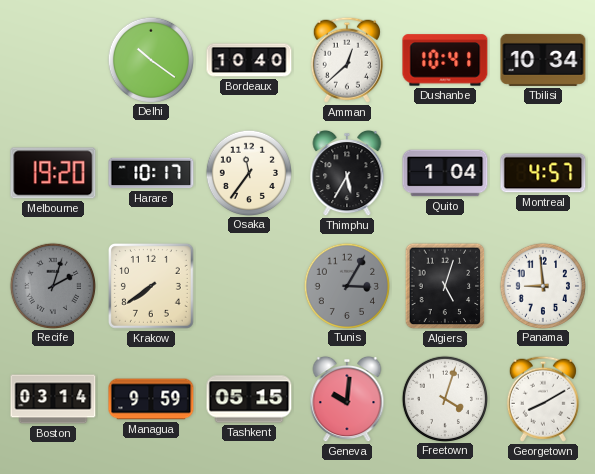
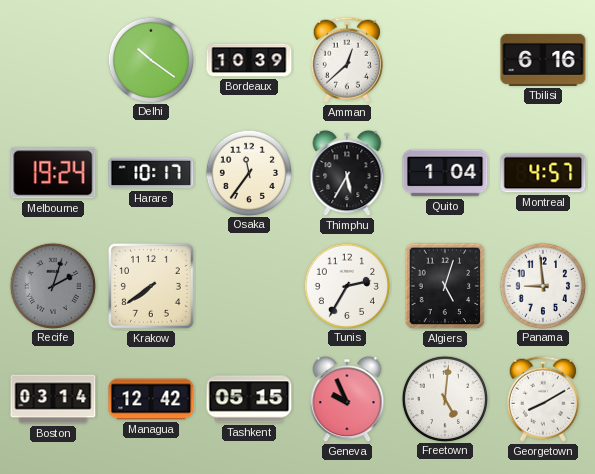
Bordeaux: 10:40 -> 10:39
Dushanbe: 10:41 -> none
Tbilisi: 10:34 -> 6:16
Melbourne: 19:20 -> 19:24
Tunis: 3:05 -> 2:35
Tunis dial: grey -> white
Managua: 9:59 -> 12:42
Geneva: 10:01 -> 9:56
Freetown: 4:03 -> 5:01
